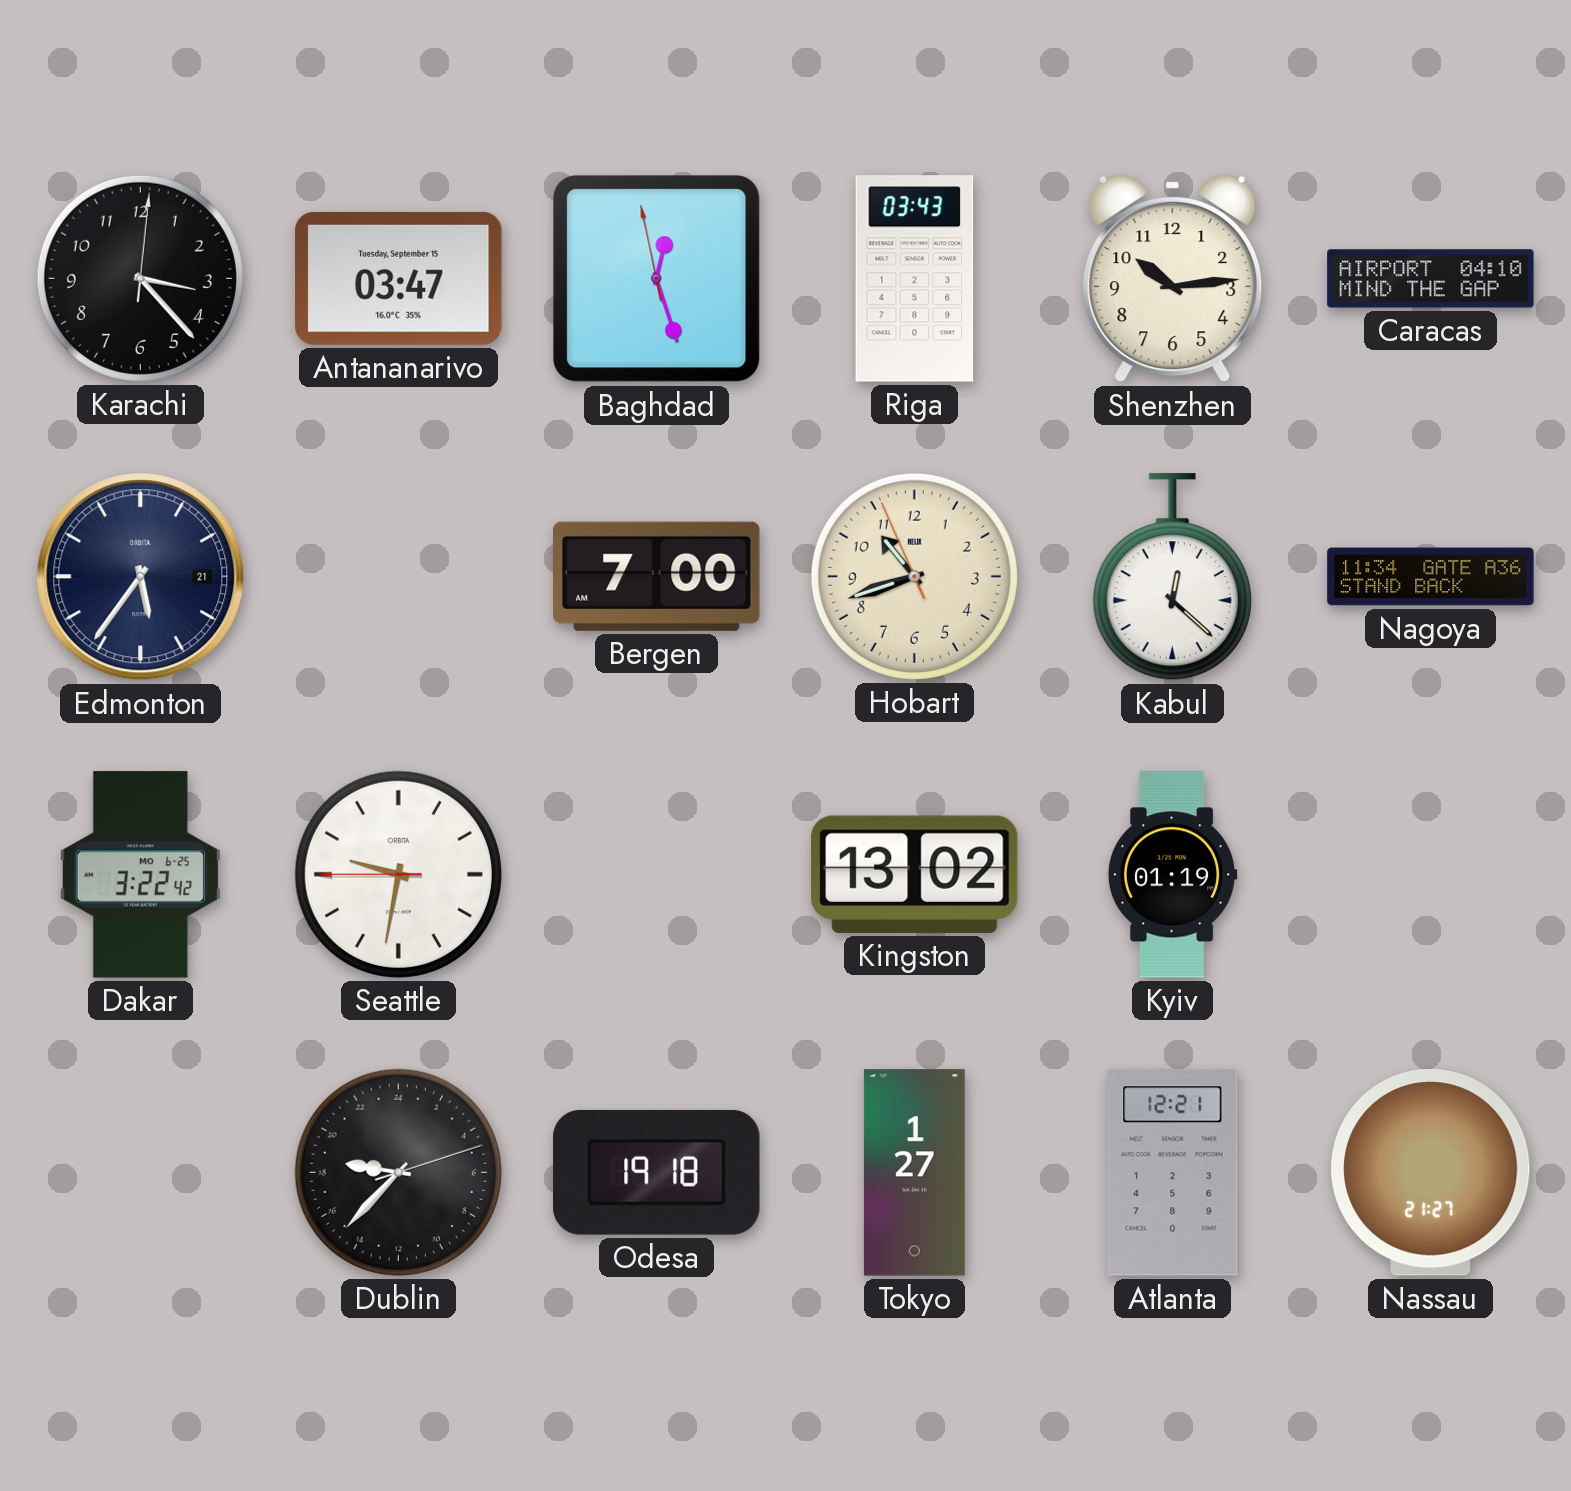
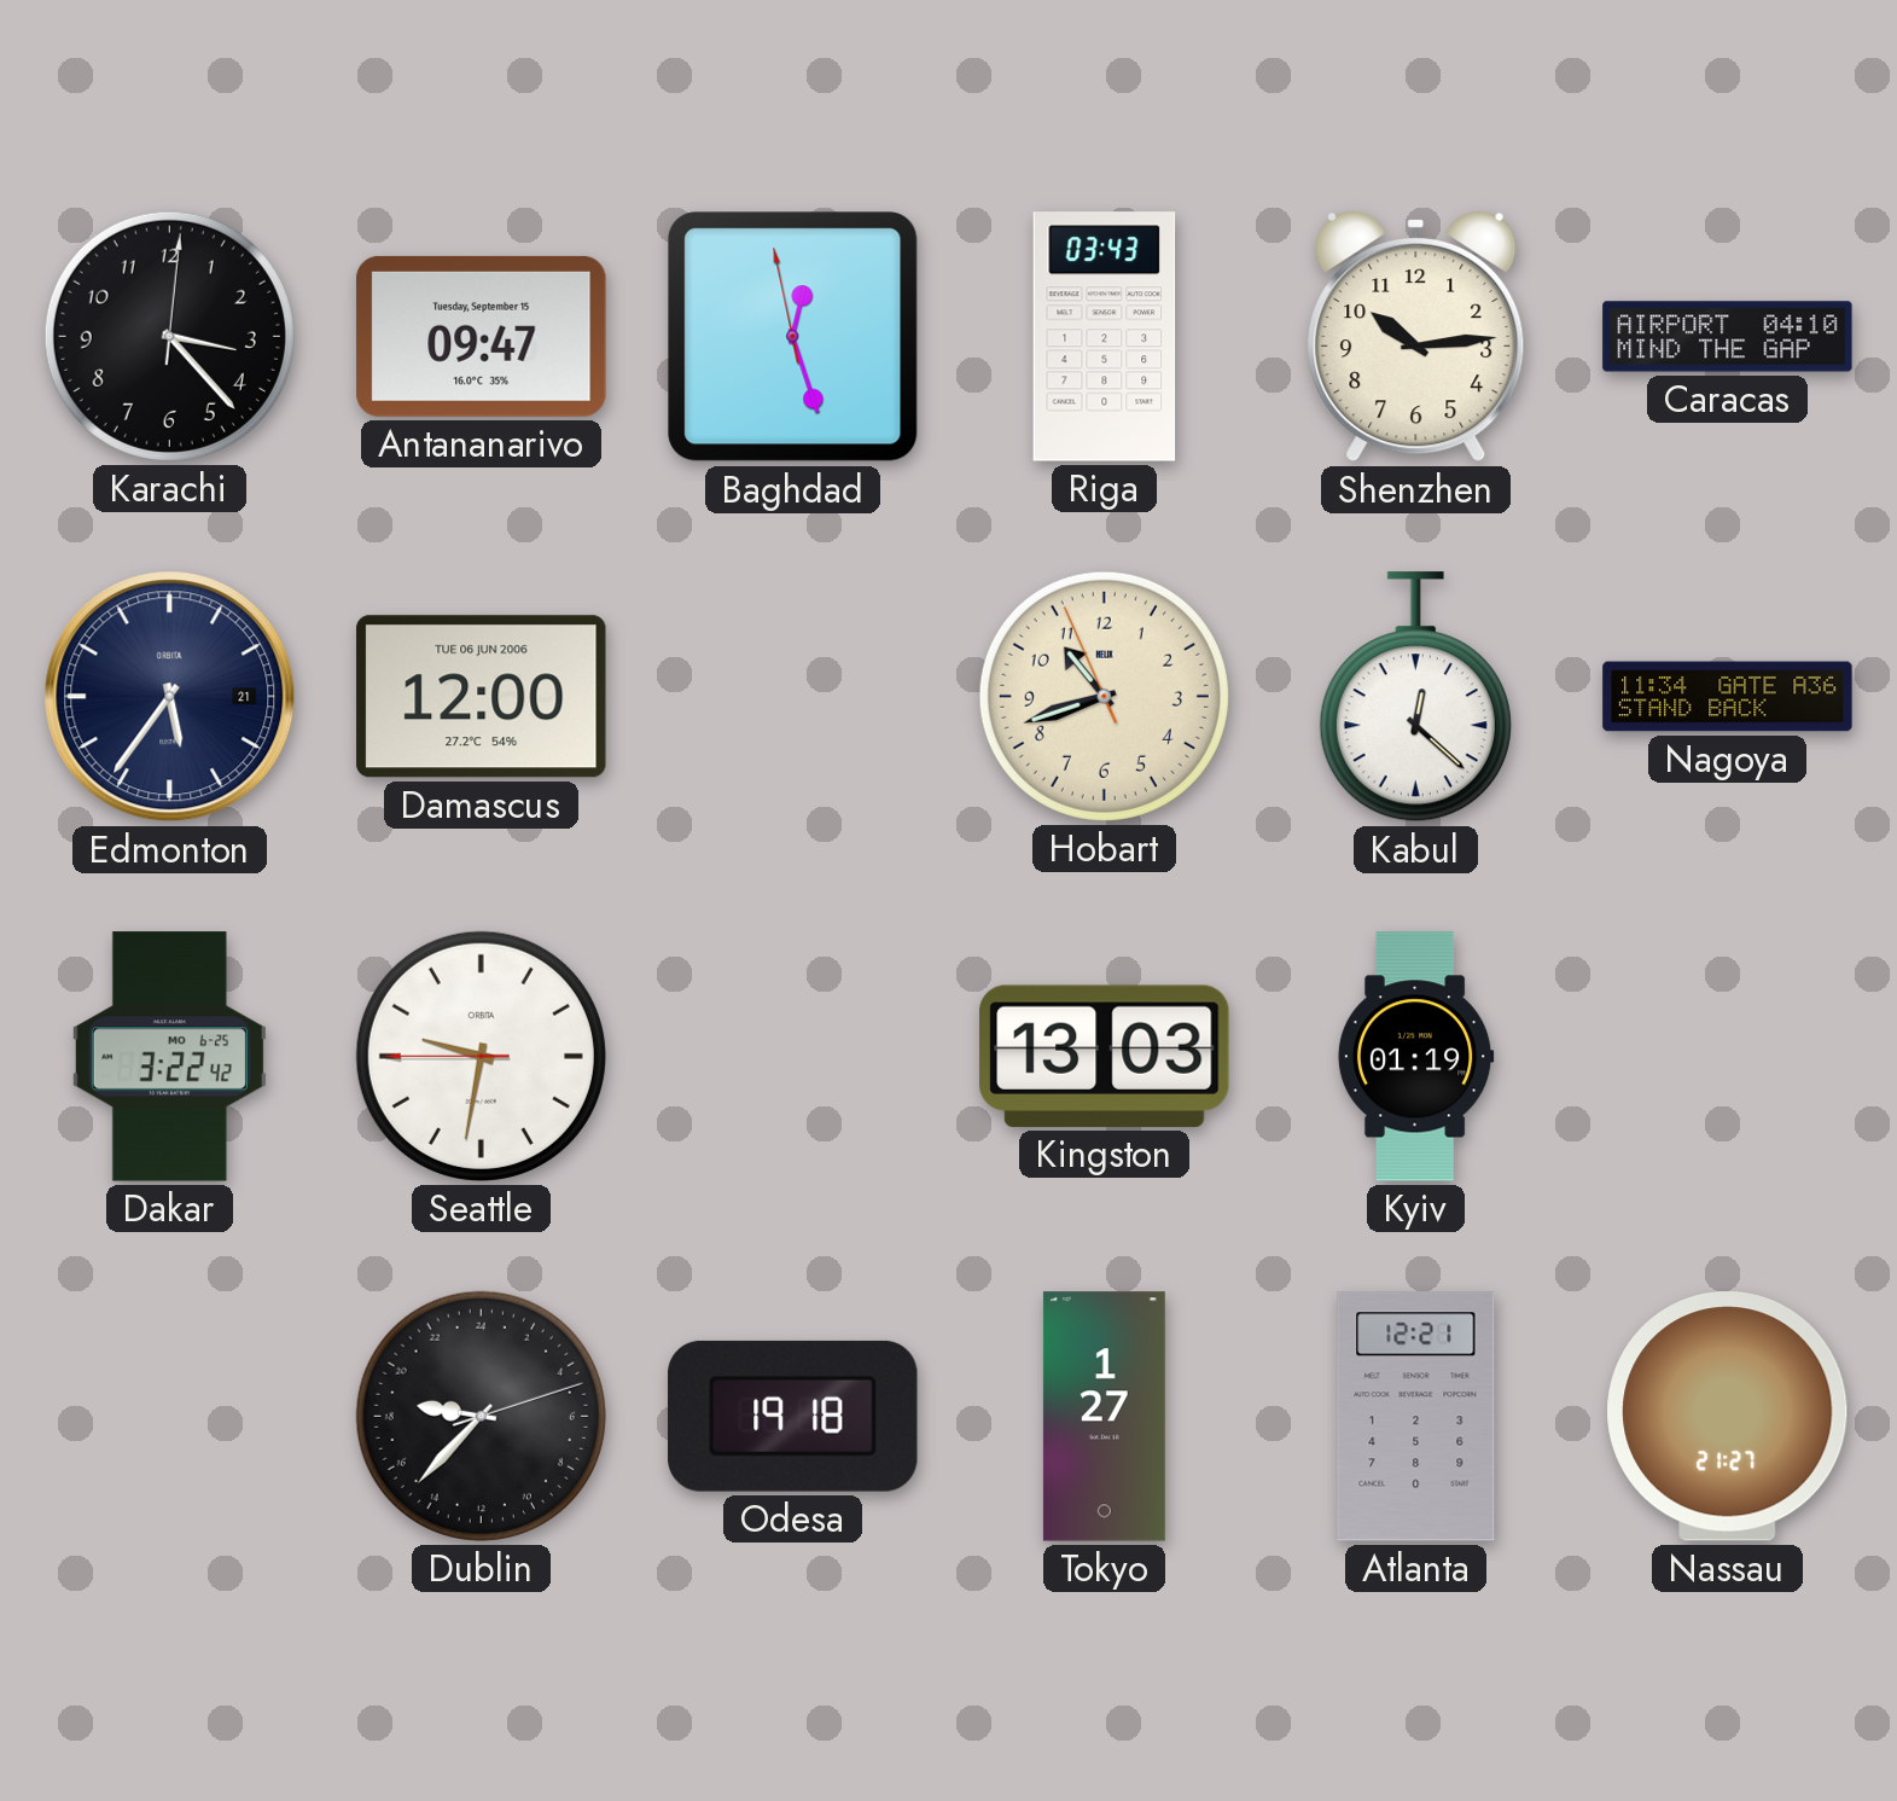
Antananarivo: 03:47 -> 09:47
Damascus: none -> 12:00
Bergen: 7:00 -> none
Kingston: 13:02 -> 13:03
